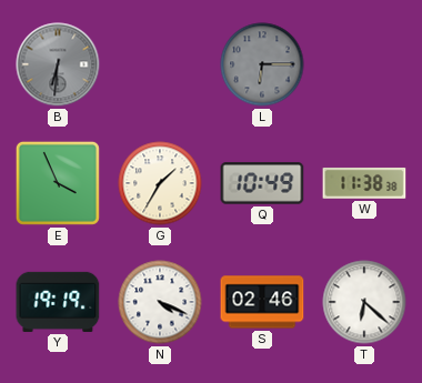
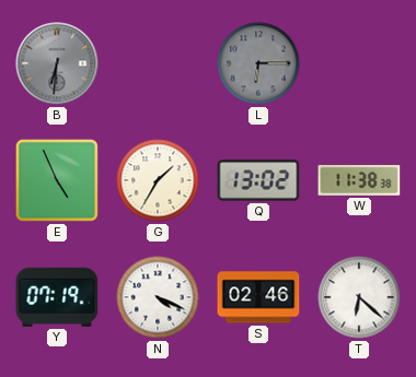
E: 3:56 -> 4:56
Q: 10:49 -> 13:02
Y: 19:19 -> 07:19
